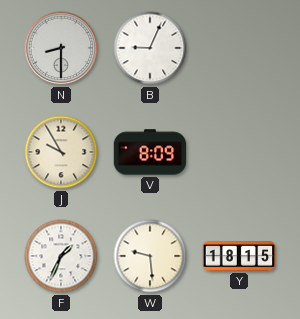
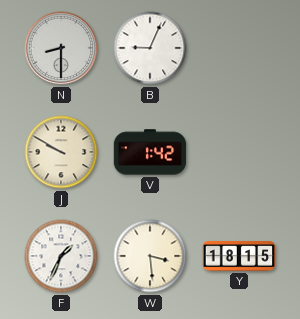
J: 9:55 -> 9:50
V: 8:09 -> 1:42
W: 9:29 -> 3:29
